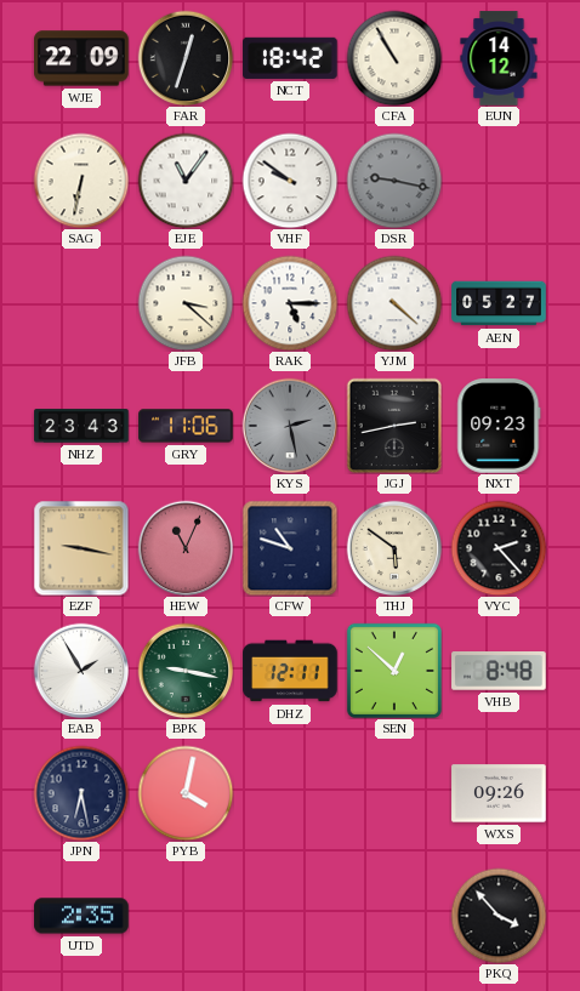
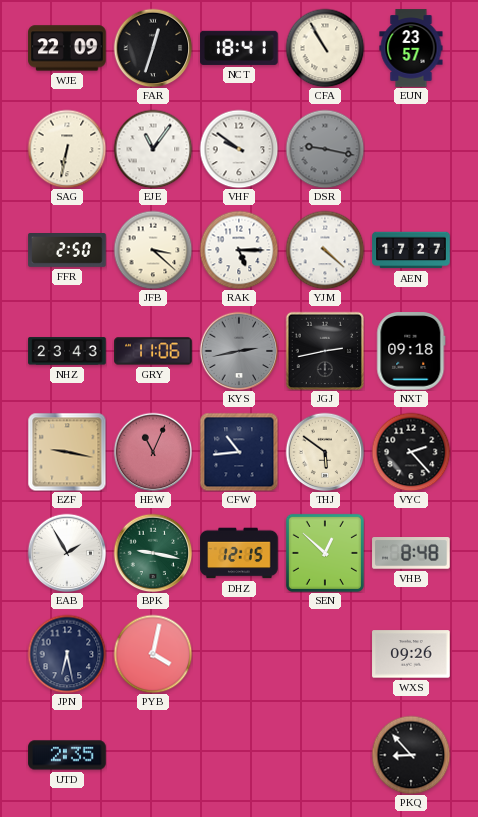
NCT: 18:42 -> 18:41
EUN: 14:12 -> 23:57
FFR: none -> 2:50
AEN: 05:27 -> 17:27
KYS: 2:28 -> 2:43
NXT: 09:23 -> 09:18
CFW: 10:48 -> 10:44
DHZ: 12:11 -> 12:15
PKQ: 3:53 -> 8:53
